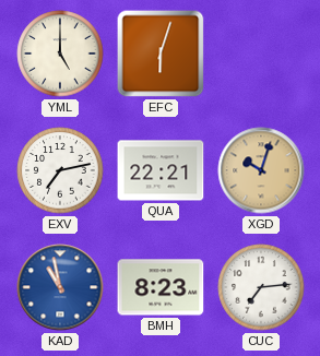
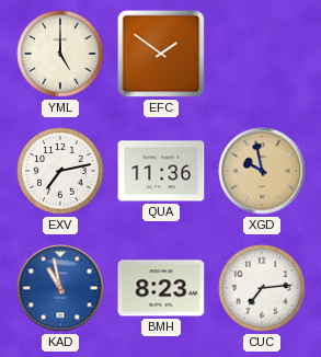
EFC: 6:03 -> 1:51
QUA: 22:21 -> 11:36
XGD: 10:03 -> 9:58
